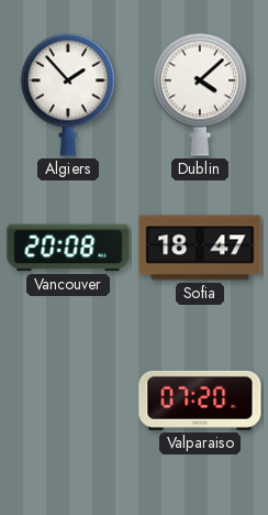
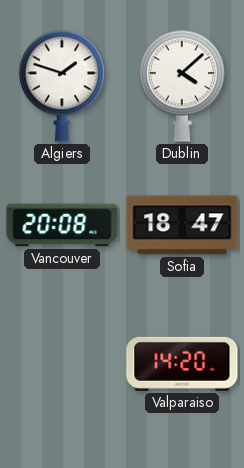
Algiers: 1:53 -> 1:48
Valparaiso: 07:20 -> 14:20
